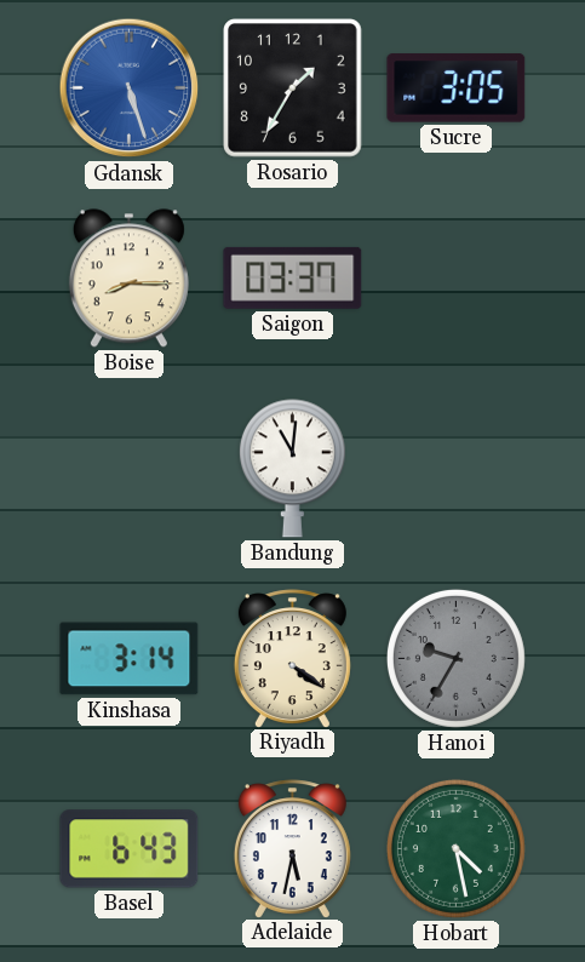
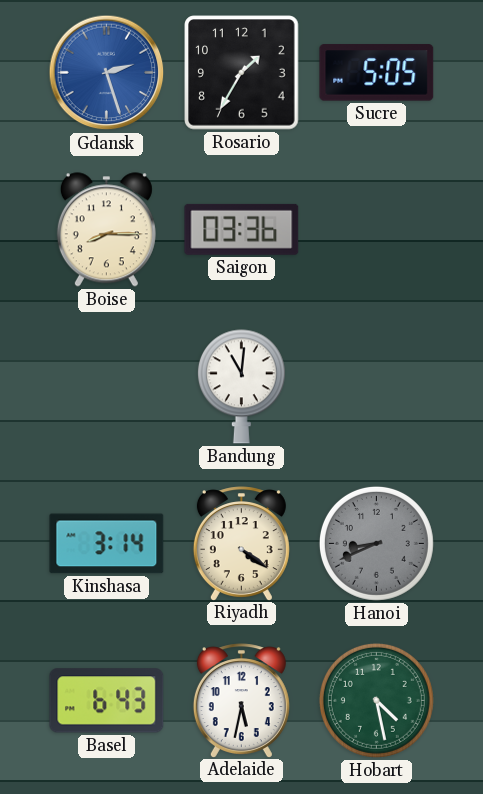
Gdansk: 5:27 -> 2:27
Sucre: 3:05 -> 5:05
Saigon: 03:37 -> 03:36
Hanoi: 9:35 -> 8:41
